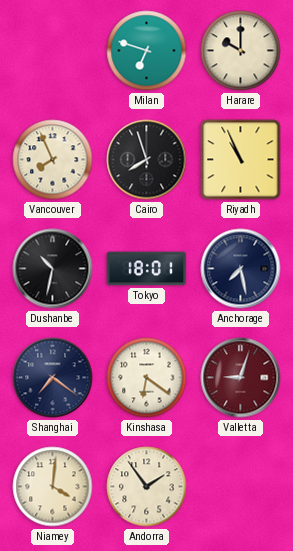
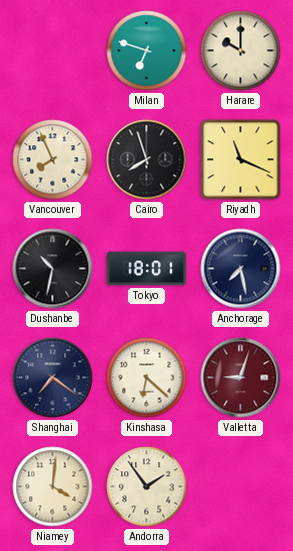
Riyadh: 10:56 -> 11:19
Kinshasa: 6:21 -> 6:22
